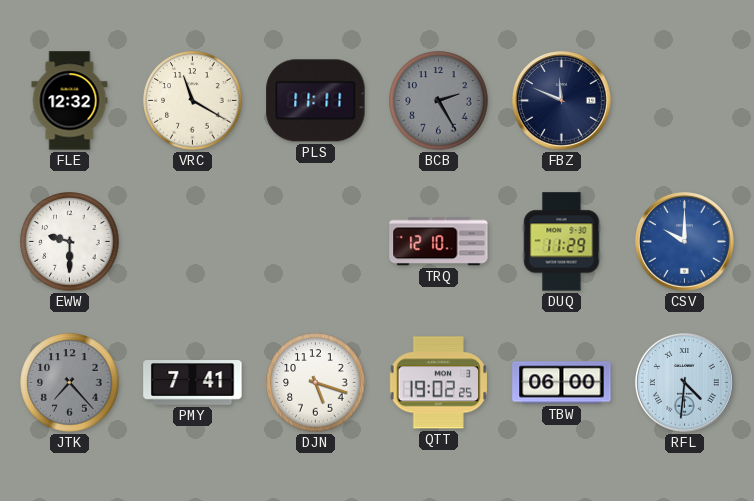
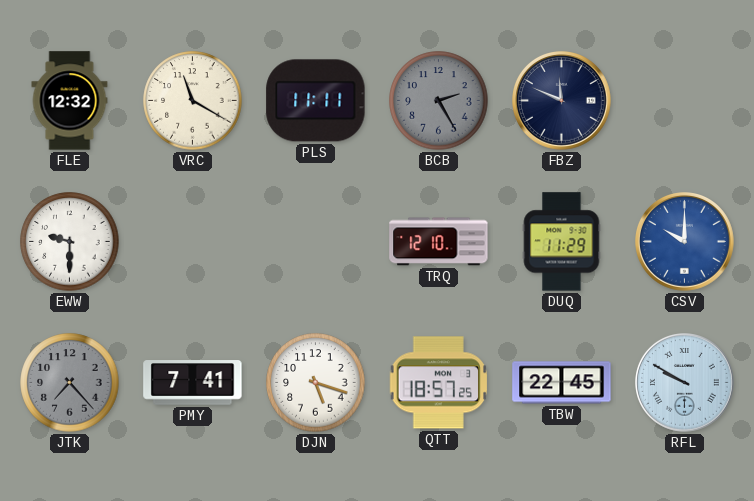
QTT: 19:02 -> 18:57
TBW: 06:00 -> 22:45
RFL: 4:31 -> 9:50
